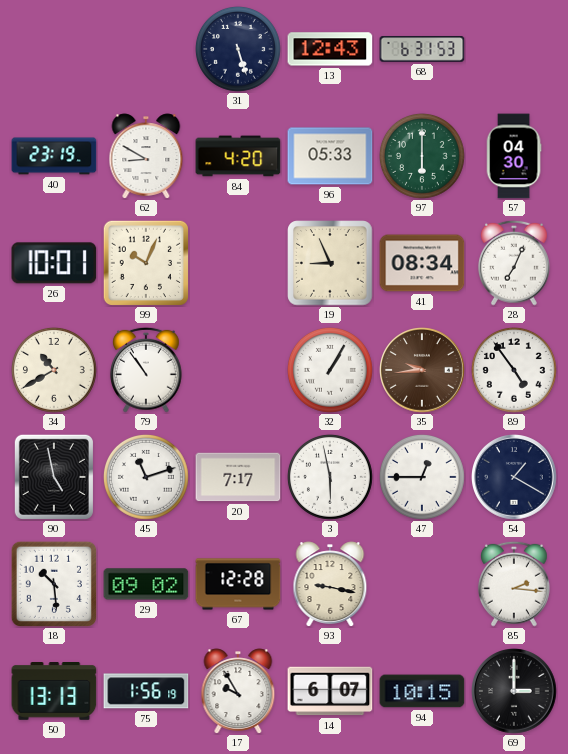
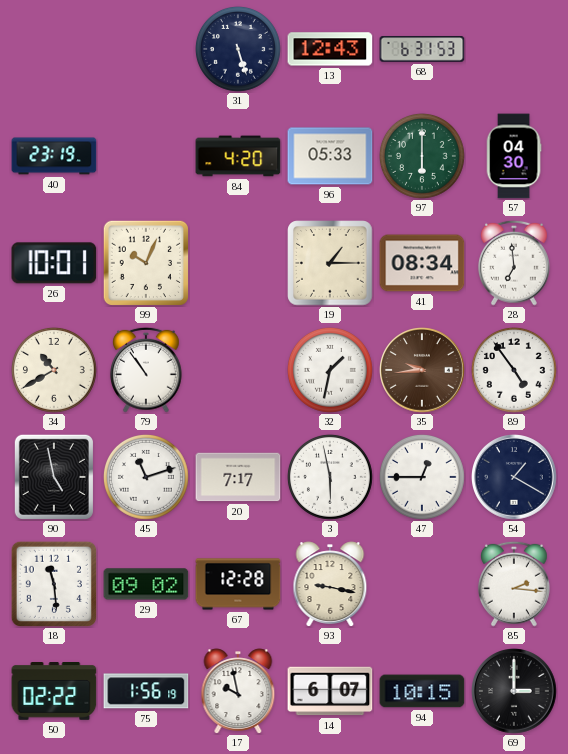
62: 8:50 -> none
19: 8:56 -> 1:15
28: 7:04 -> 6:59
32: 1:05 -> 1:32
18: 10:29 -> 11:29
50: 13:13 -> 02:22
17: 9:55 -> 9:58
